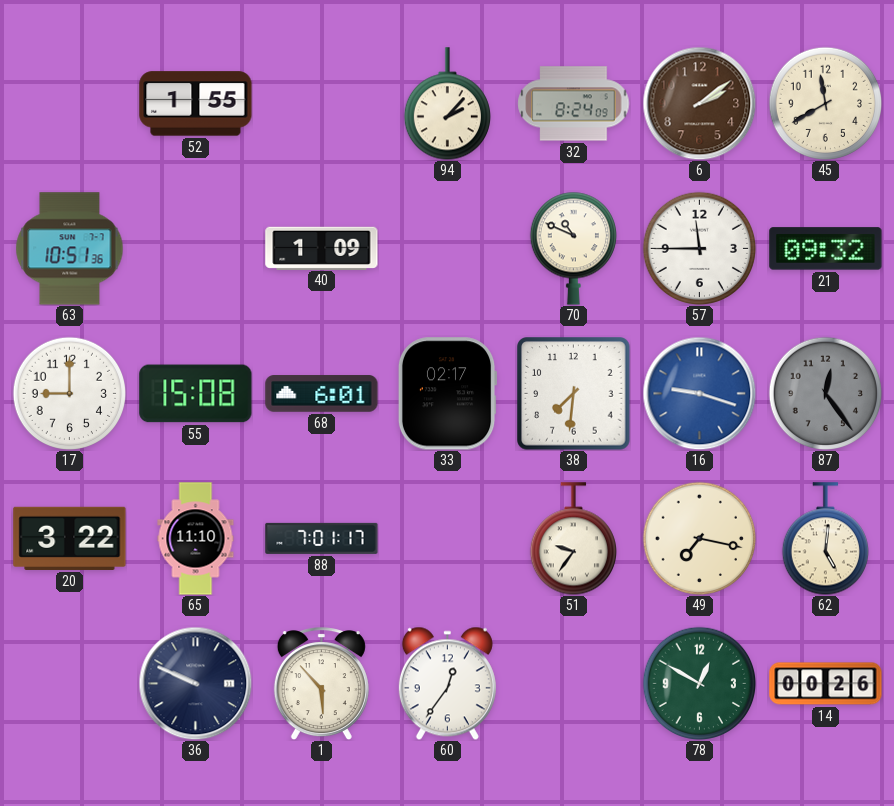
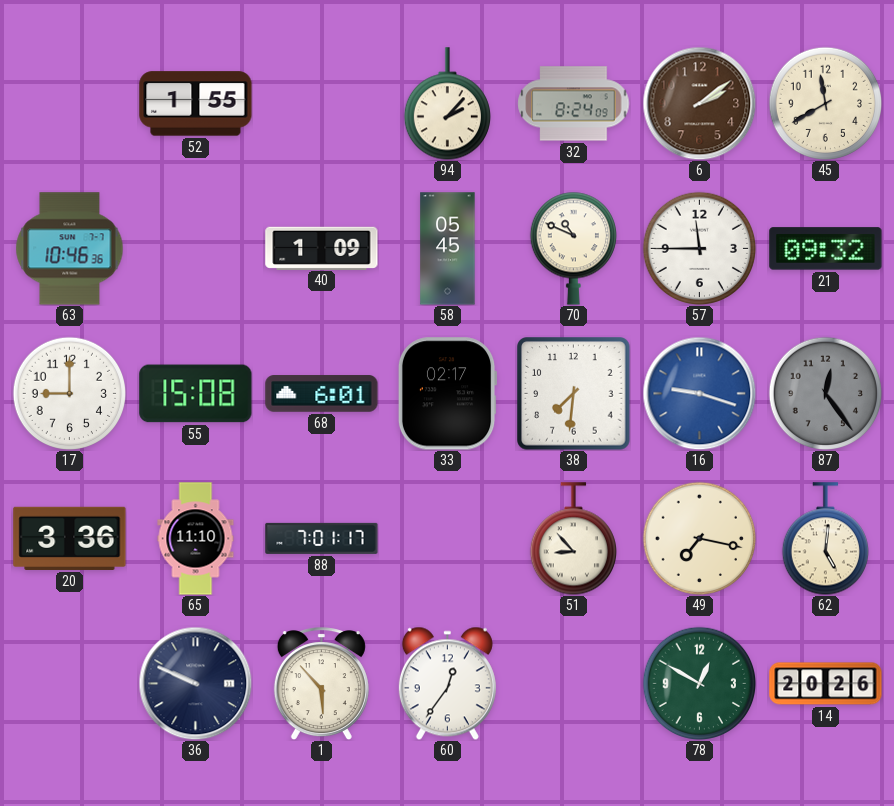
63: 10:51 -> 10:46
58: none -> 05:45
20: 3:22 -> 3:36
51: 9:36 -> 8:53
14: 00:26 -> 20:26
